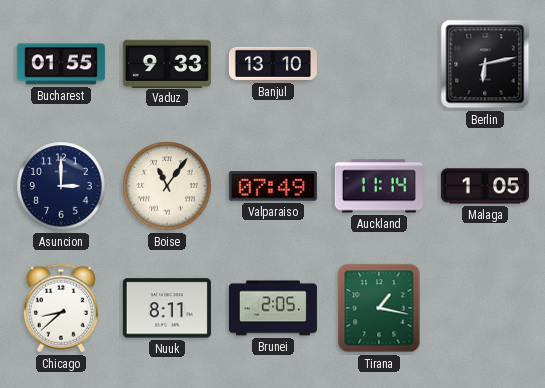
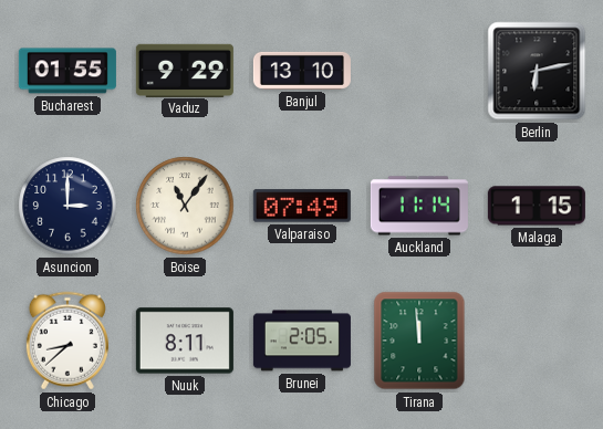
Vaduz: 9:33 -> 9:29
Malaga: 1:05 -> 1:15
Tirana: 1:17 -> 11:59
